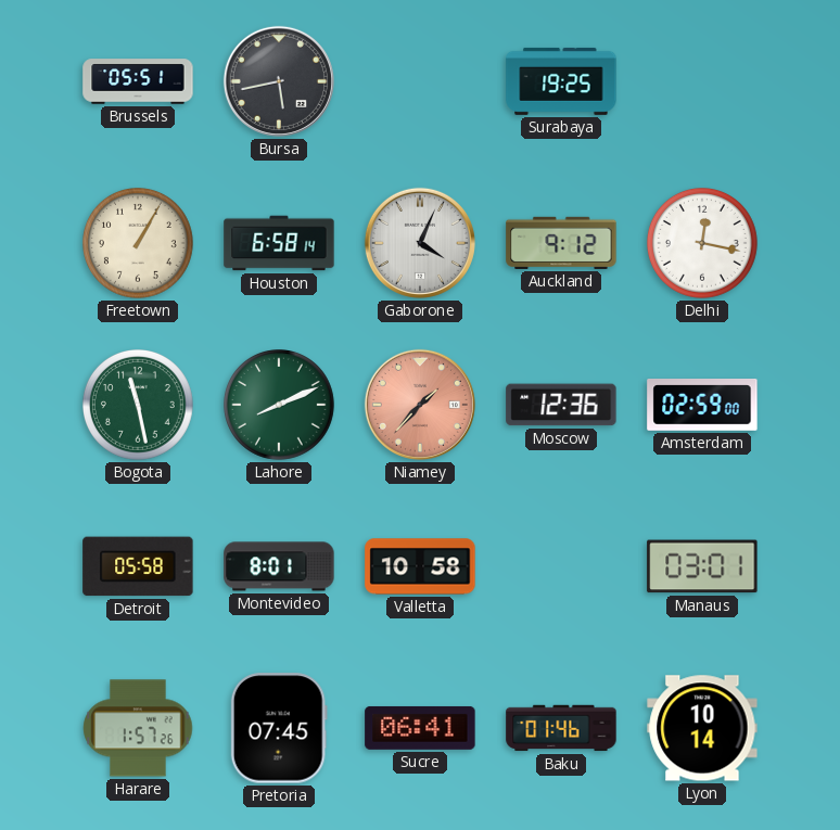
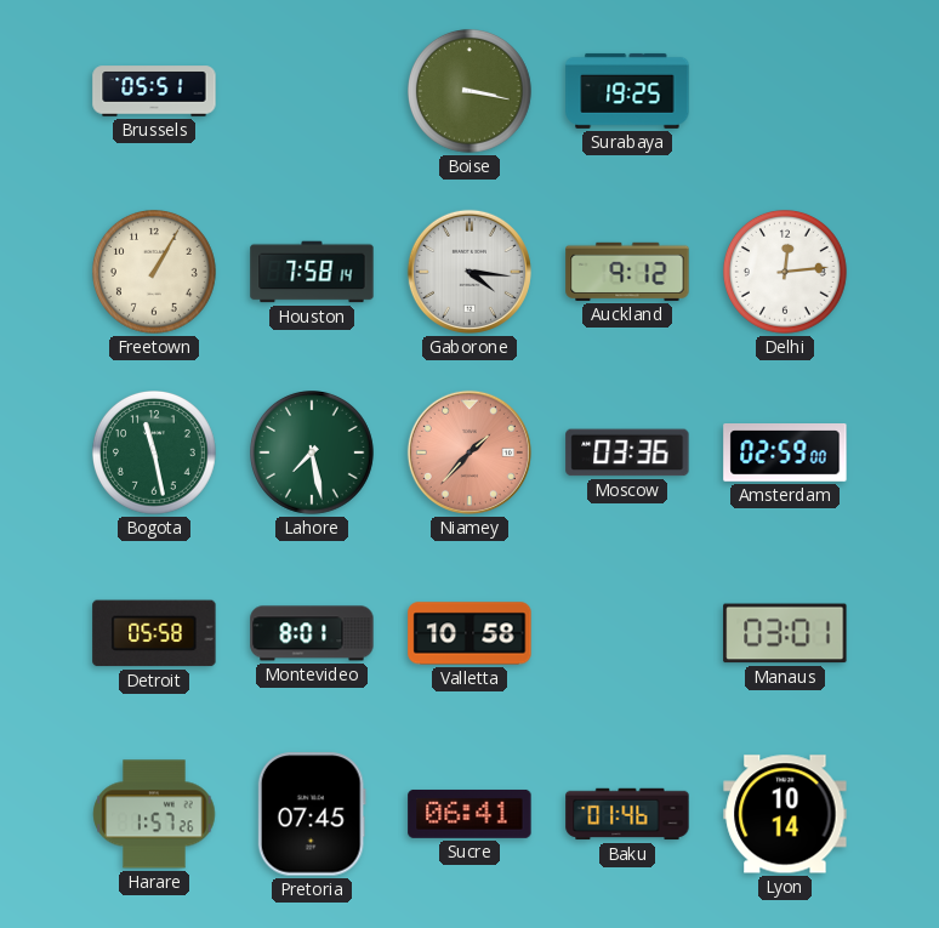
Bursa: 5:43 -> none
Boise: none -> 3:17
Houston: 6:58 -> 7:58
Gaborone: 4:04 -> 4:16
Delhi: 12:17 -> 12:14
Lahore: 8:11 -> 7:28
Moscow: 12:36 -> 03:36
